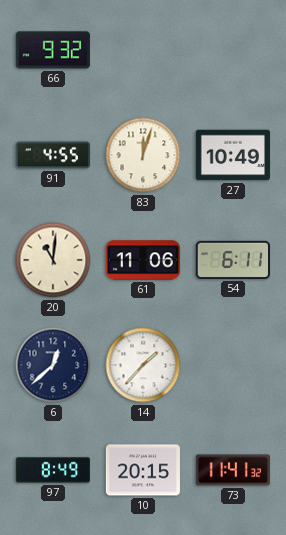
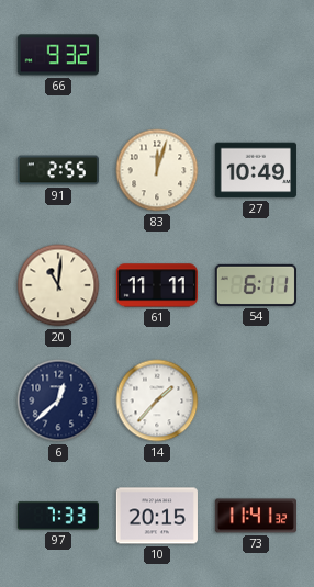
91: 4:55 -> 2:55
61: 11:06 -> 11:11
97: 8:49 -> 7:33
